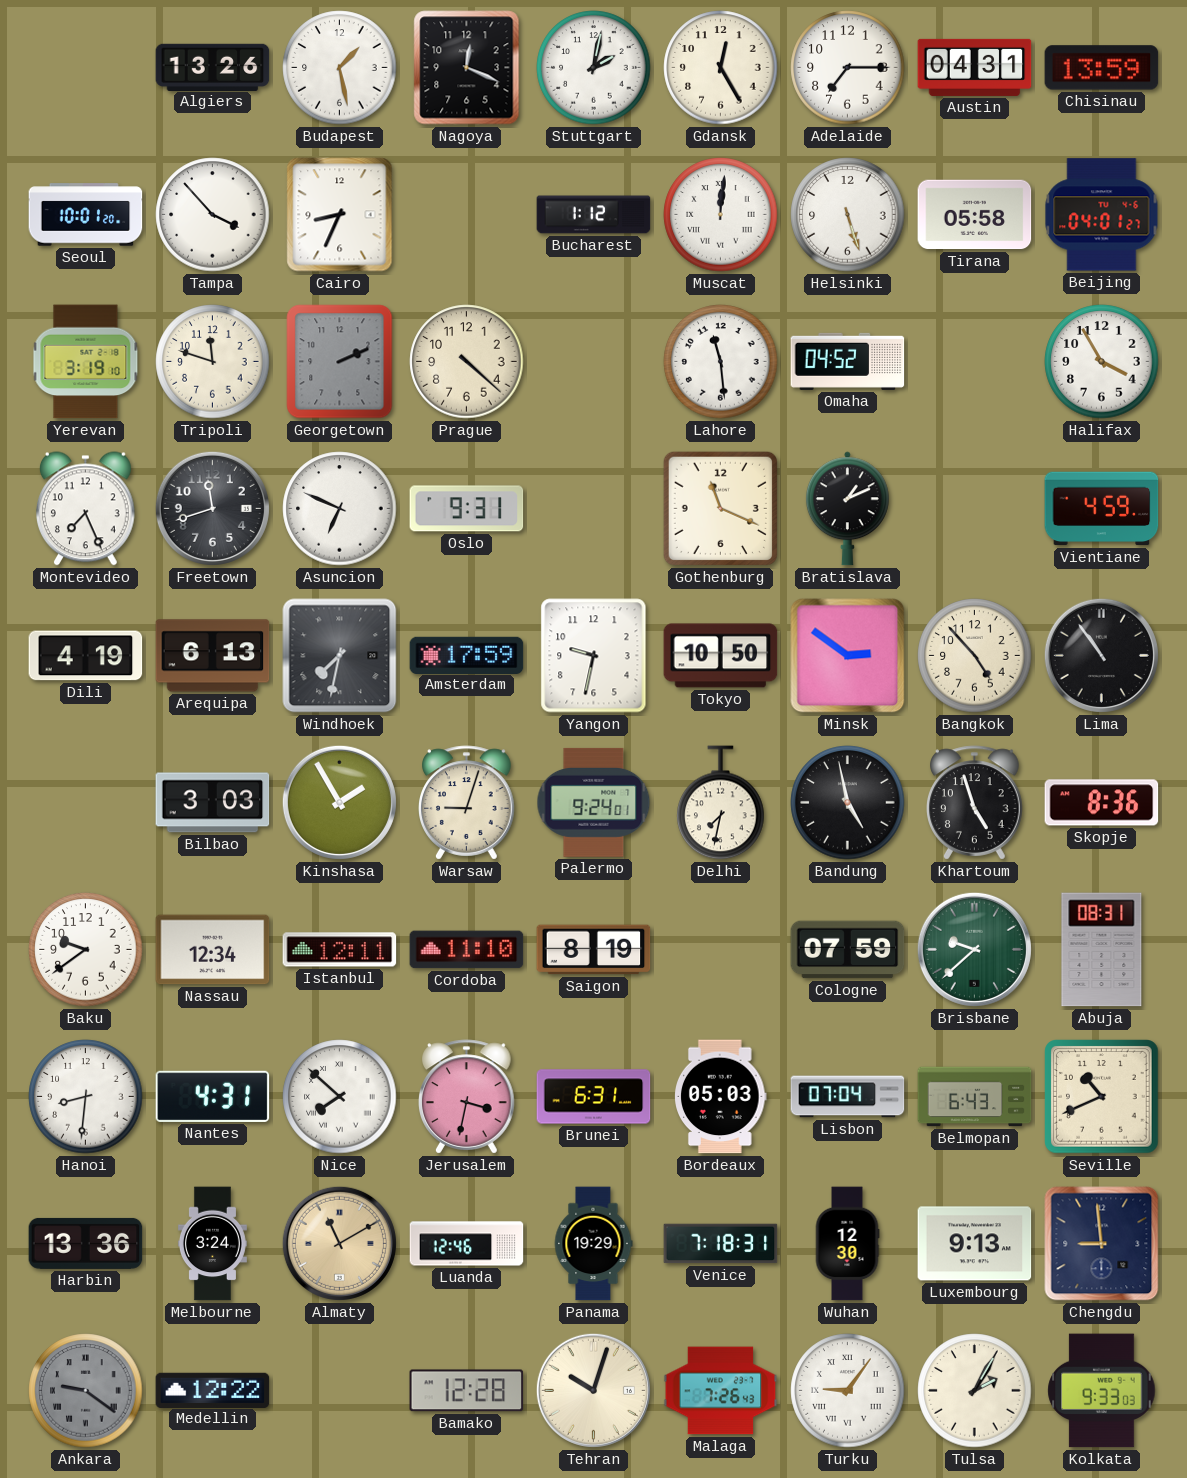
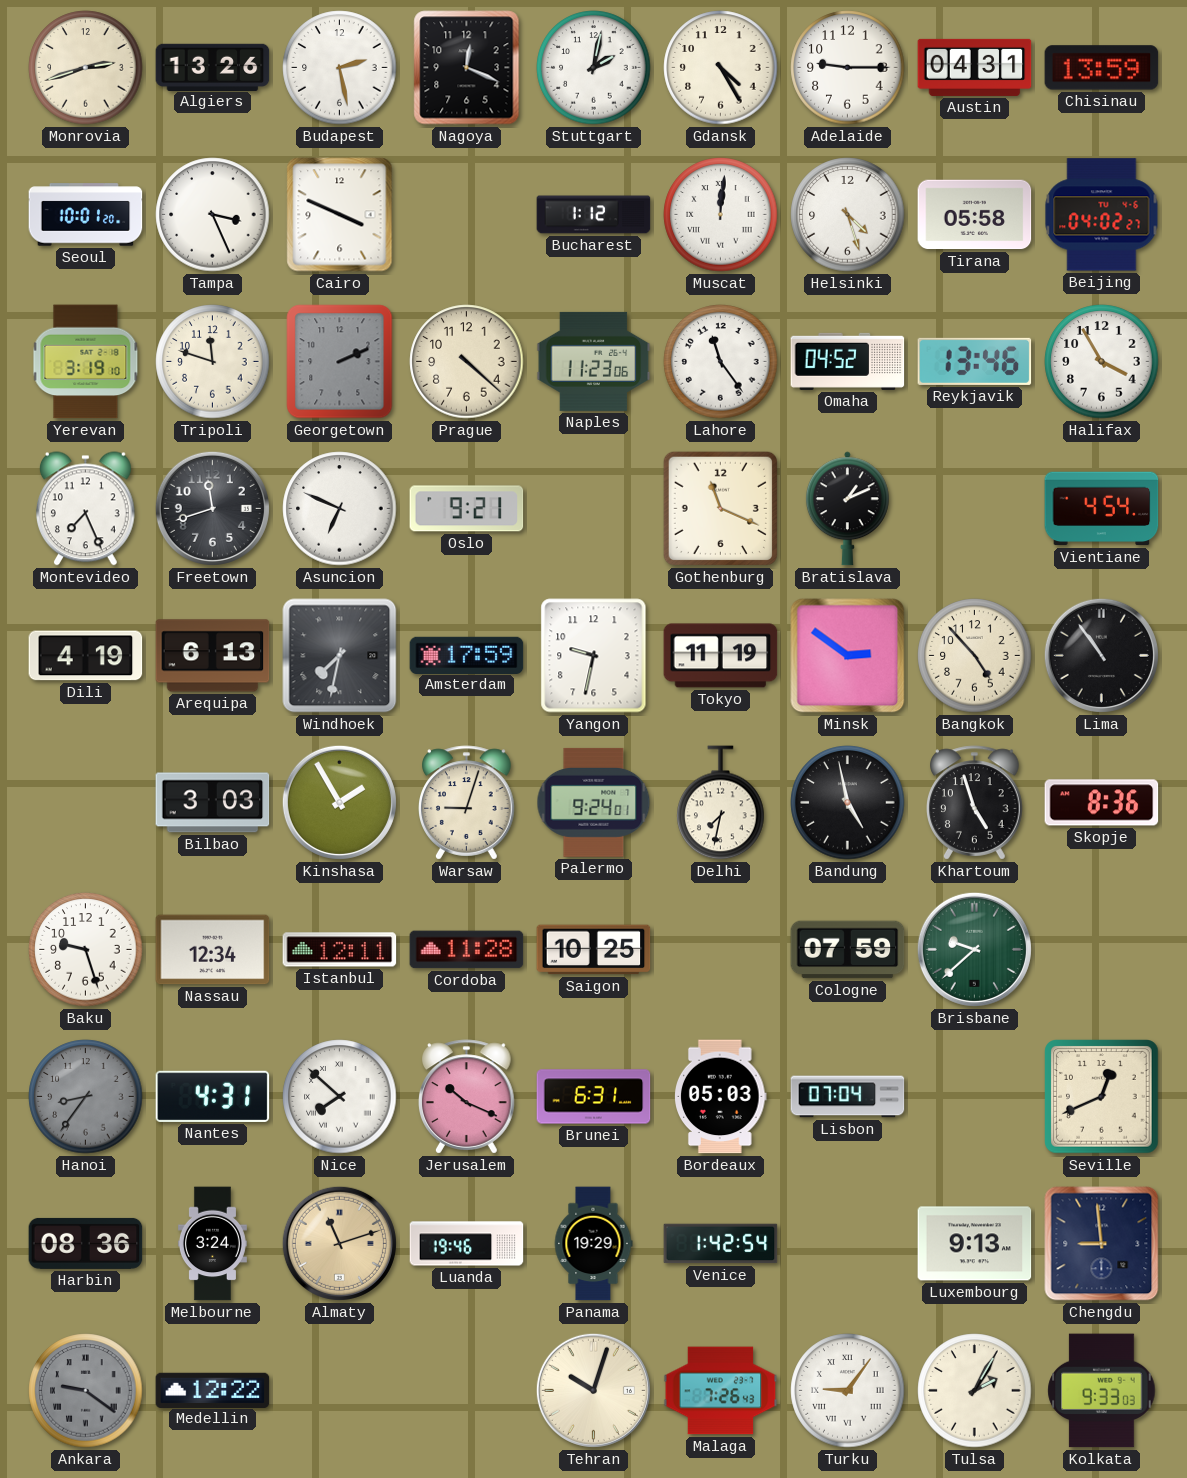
Monrovia: none -> 2:42
Budapest: 1:28 -> 2:28
Gdansk: 12:25 -> 4:25
Adelaide: 7:15 -> 9:15
Tampa: 3:53 -> 3:26
Cairo: 8:34 -> 3:49
Helsinki: 5:27 -> 4:27
Beijing: 04:01 -> 04:02
Naples: none -> 11:23
Lahore: 11:29 -> 11:24
Reykjavik: none -> 13:46
Oslo: 9:31 -> 9:21
Vientiane: 4:59 -> 4:54
Tokyo: 10:50 -> 11:19
Baku: 9:39 -> 9:27
Cordoba: 11:10 -> 11:28
Saigon: 8:19 -> 10:25
Abuja: 08:31 -> none
Hanoi: 8:31 -> 8:36
Hanoi dial: white -> grey
Jerusalem: 3:32 -> 10:19
Belmopan: 6:43 -> none
Seville: 10:41 -> 12:41
Harbin: 13:36 -> 08:36
Almaty: 11:10 -> 11:12
Luanda: 12:46 -> 19:46
Venice: 7:18 -> 1:42
Wuhan: 12:30 -> none
Bamako: 12:28 -> none
